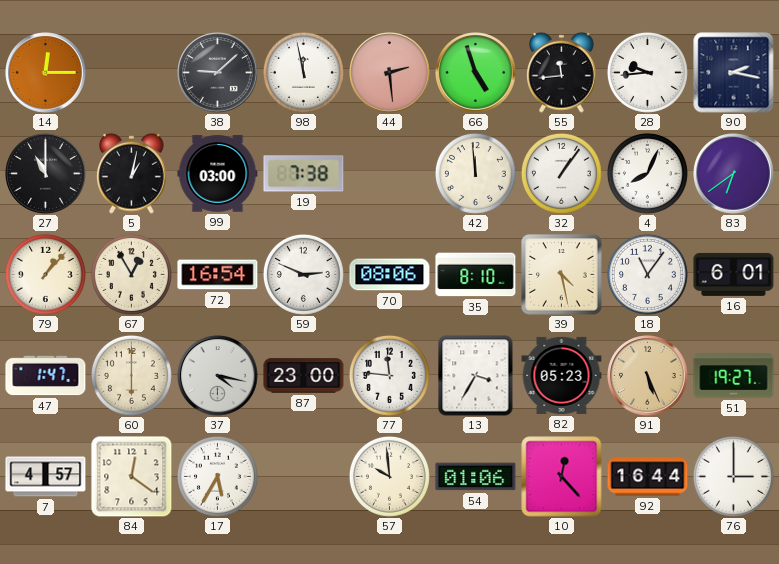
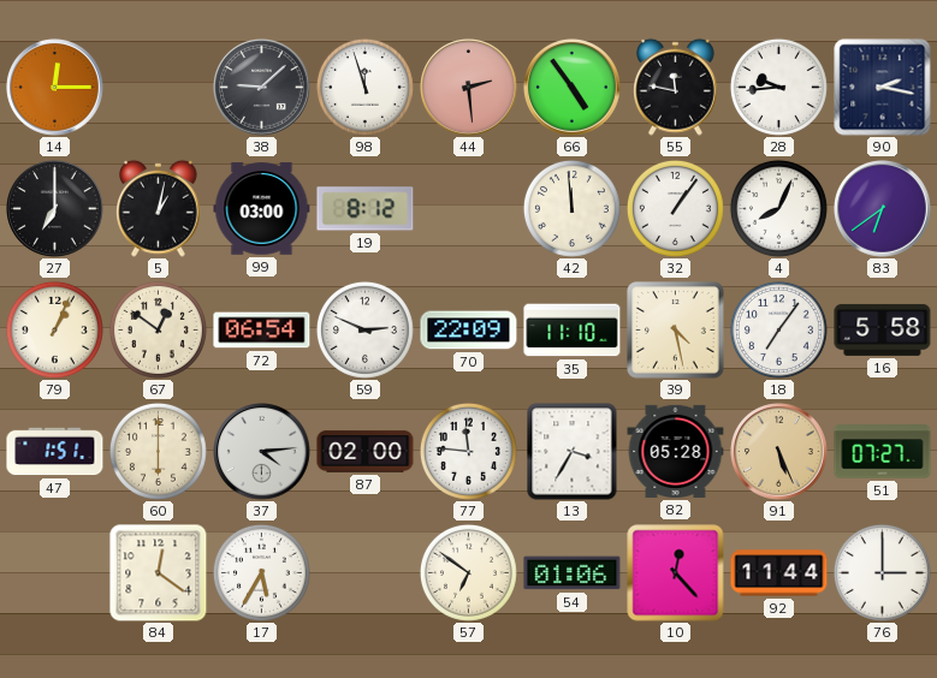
98: 11:58 -> 11:57
66: 4:57 -> 4:54
55: 11:44 -> 11:47
27: 11:00 -> 7:00
19: 7:38 -> 8:12
79: 1:07 -> 1:04
67: 12:55 -> 12:51
72: 16:54 -> 06:54
70: 08:06 -> 22:09
35: 8:10 -> 11:10
18: 11:06 -> 7:06
16: 6:01 -> 5:58
47: 1:47 -> 1:51
37: 4:17 -> 4:14
87: 23:00 -> 02:00
82: 05:23 -> 05:28
51: 19:27 -> 07:27
7: 4:57 -> none
57: 9:59 -> 6:51
92: 16:44 -> 11:44
